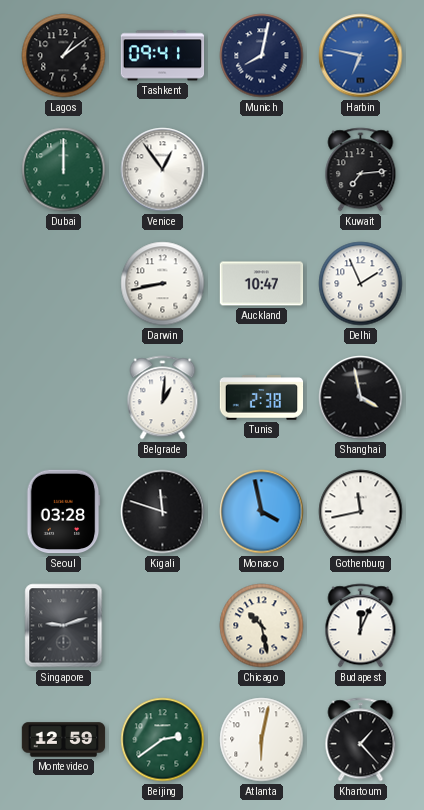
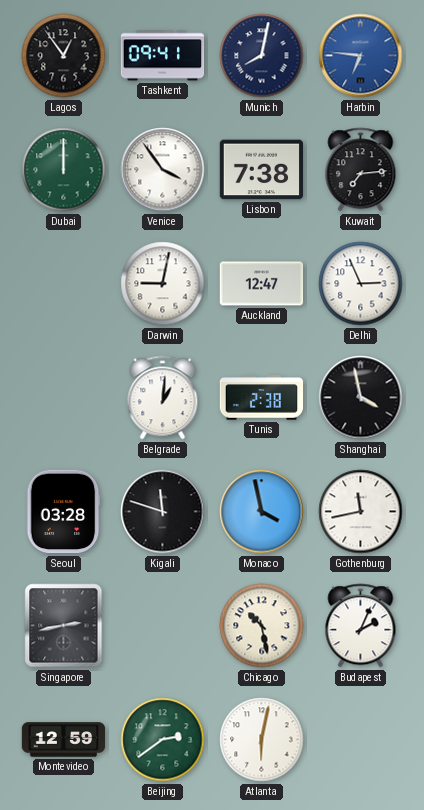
Lagos: 1:09 -> 12:54
Harbin: 6:47 -> 6:46
Venice: 12:54 -> 3:54
Lisbon: none -> 7:38
Darwin: 8:43 -> 9:02
Auckland: 10:47 -> 12:47
Delhi: 1:56 -> 2:56
Singapore: 9:12 -> 2:43
Budapest: 12:04 -> 2:04
Khartoum: 1:23 -> none
